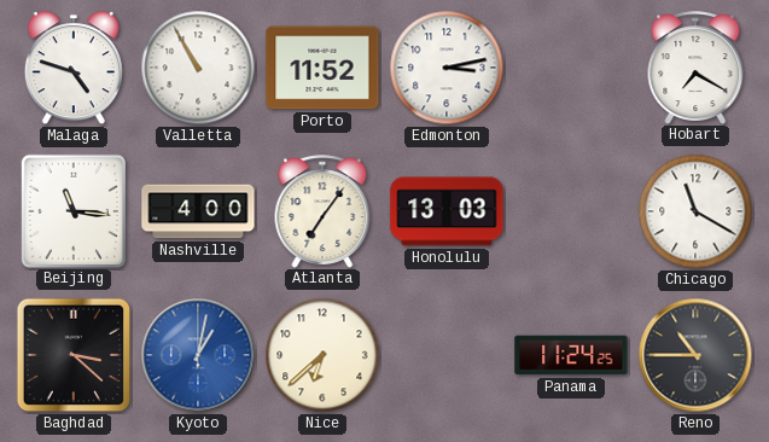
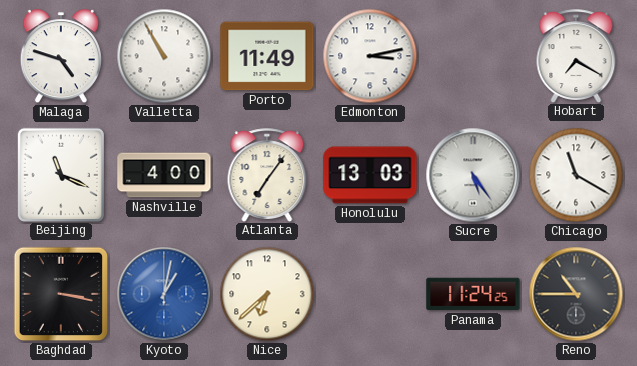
Porto: 11:52 -> 11:49
Beijing: 11:16 -> 11:19
Sucre: none -> 5:24
Baghdad: 3:22 -> 3:17
